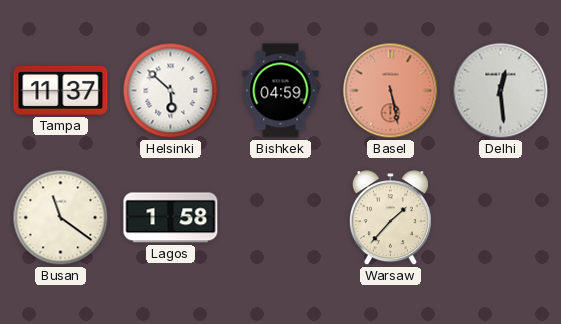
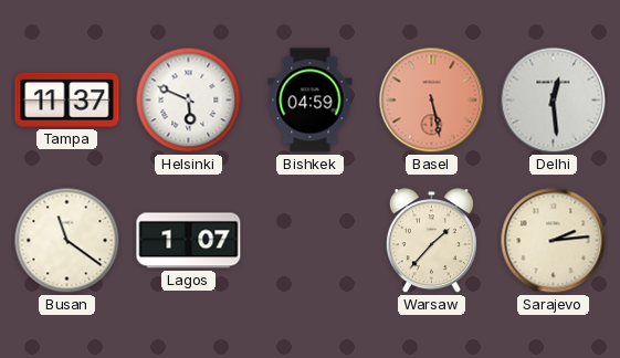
Helsinki: 5:52 -> 5:49
Lagos: 1:58 -> 1:07
Sarajevo: none -> 2:14
